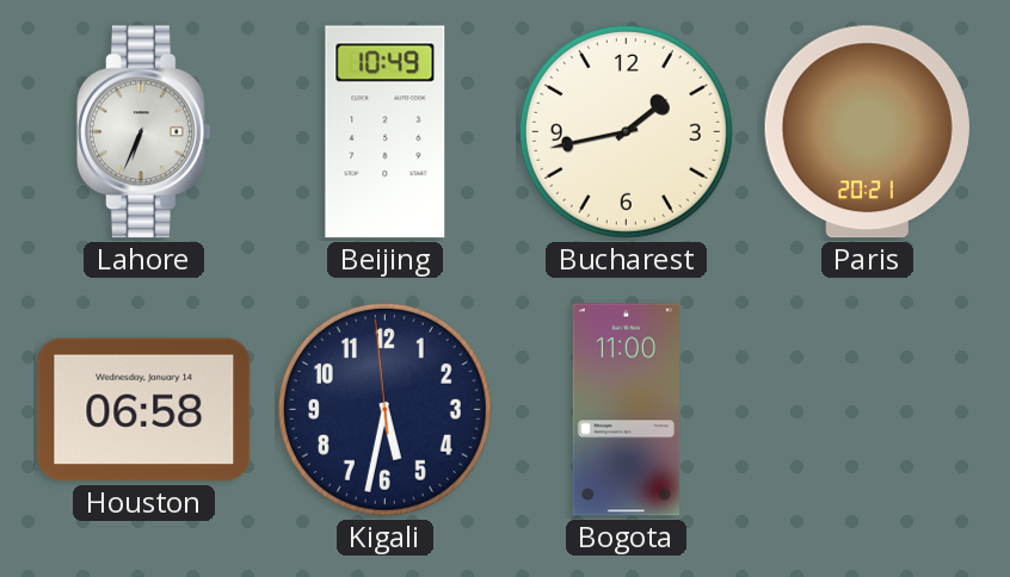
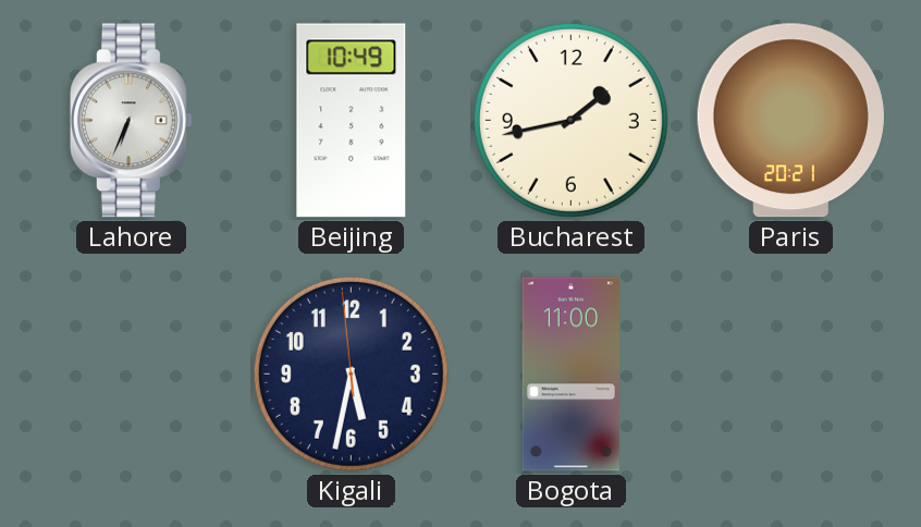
Houston: 06:58 -> none
